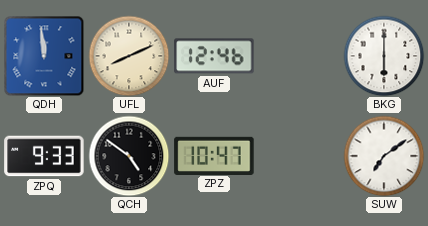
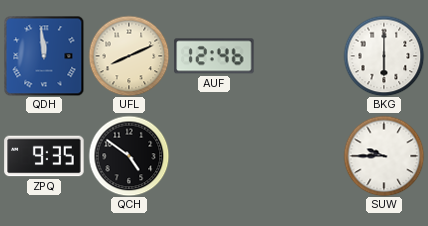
ZPQ: 9:33 -> 9:35
ZPZ: 10:47 -> none
SUW: 7:09 -> 9:45
